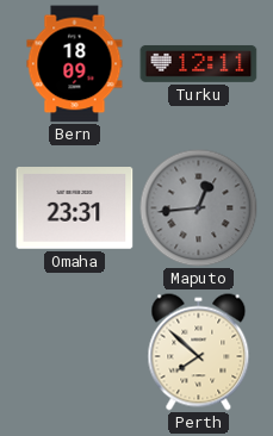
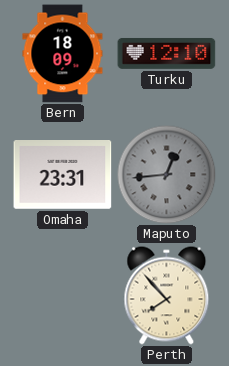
Turku: 12:11 -> 12:10
Perth: 7:52 -> 7:53
